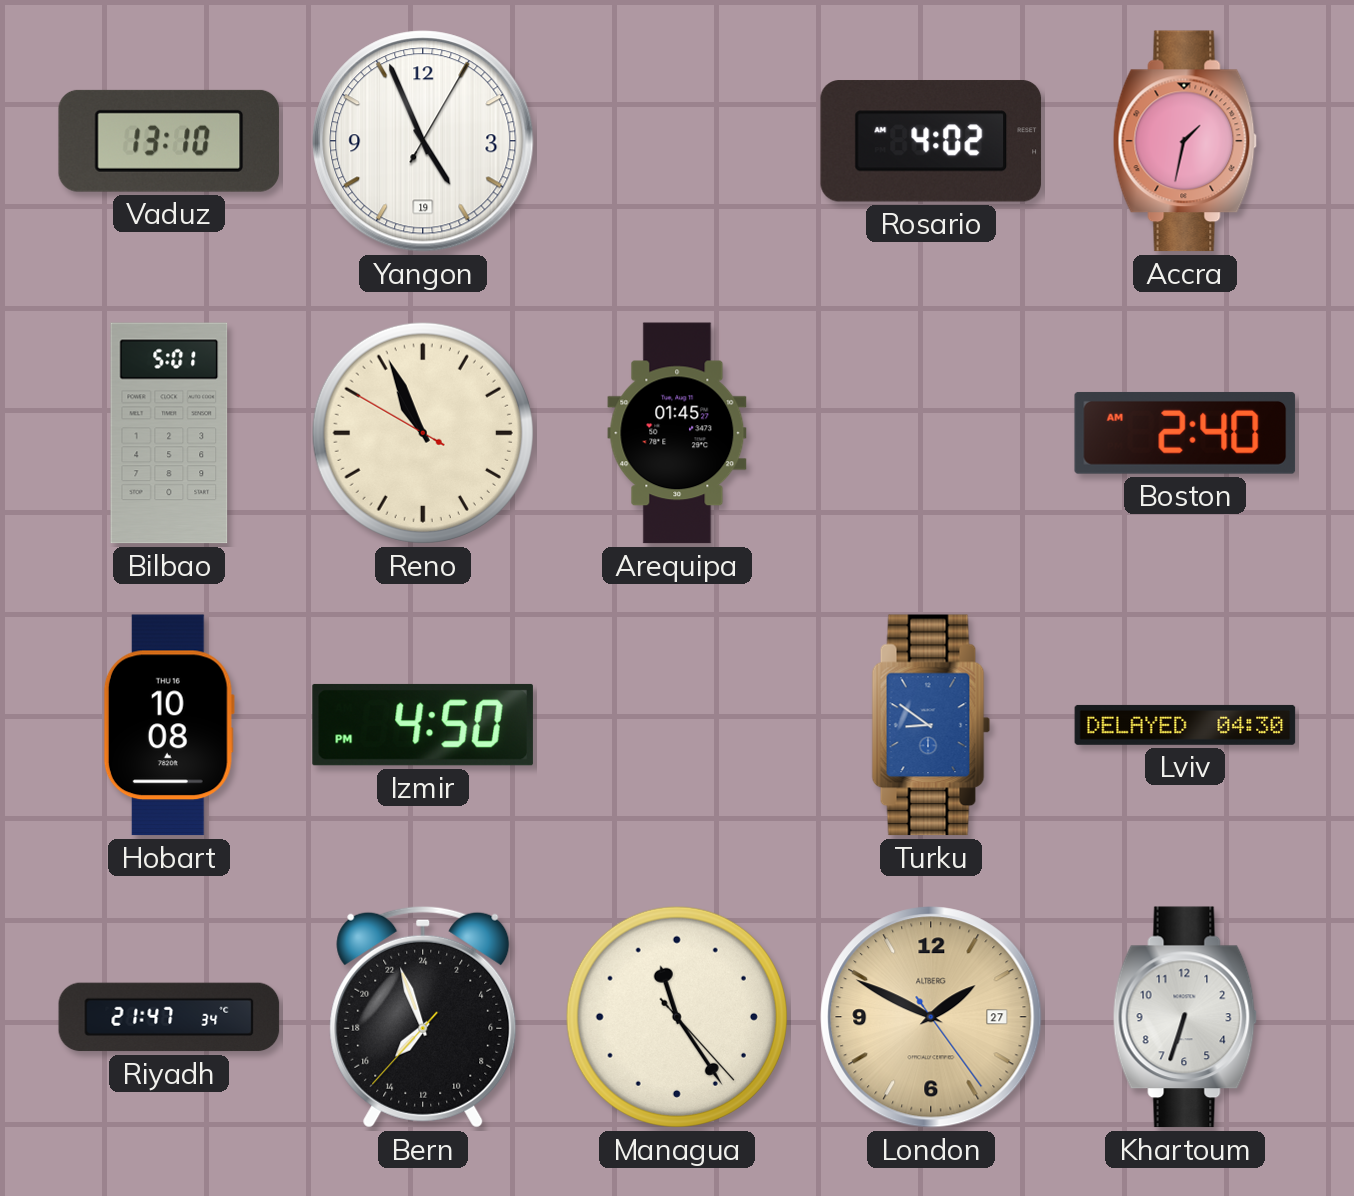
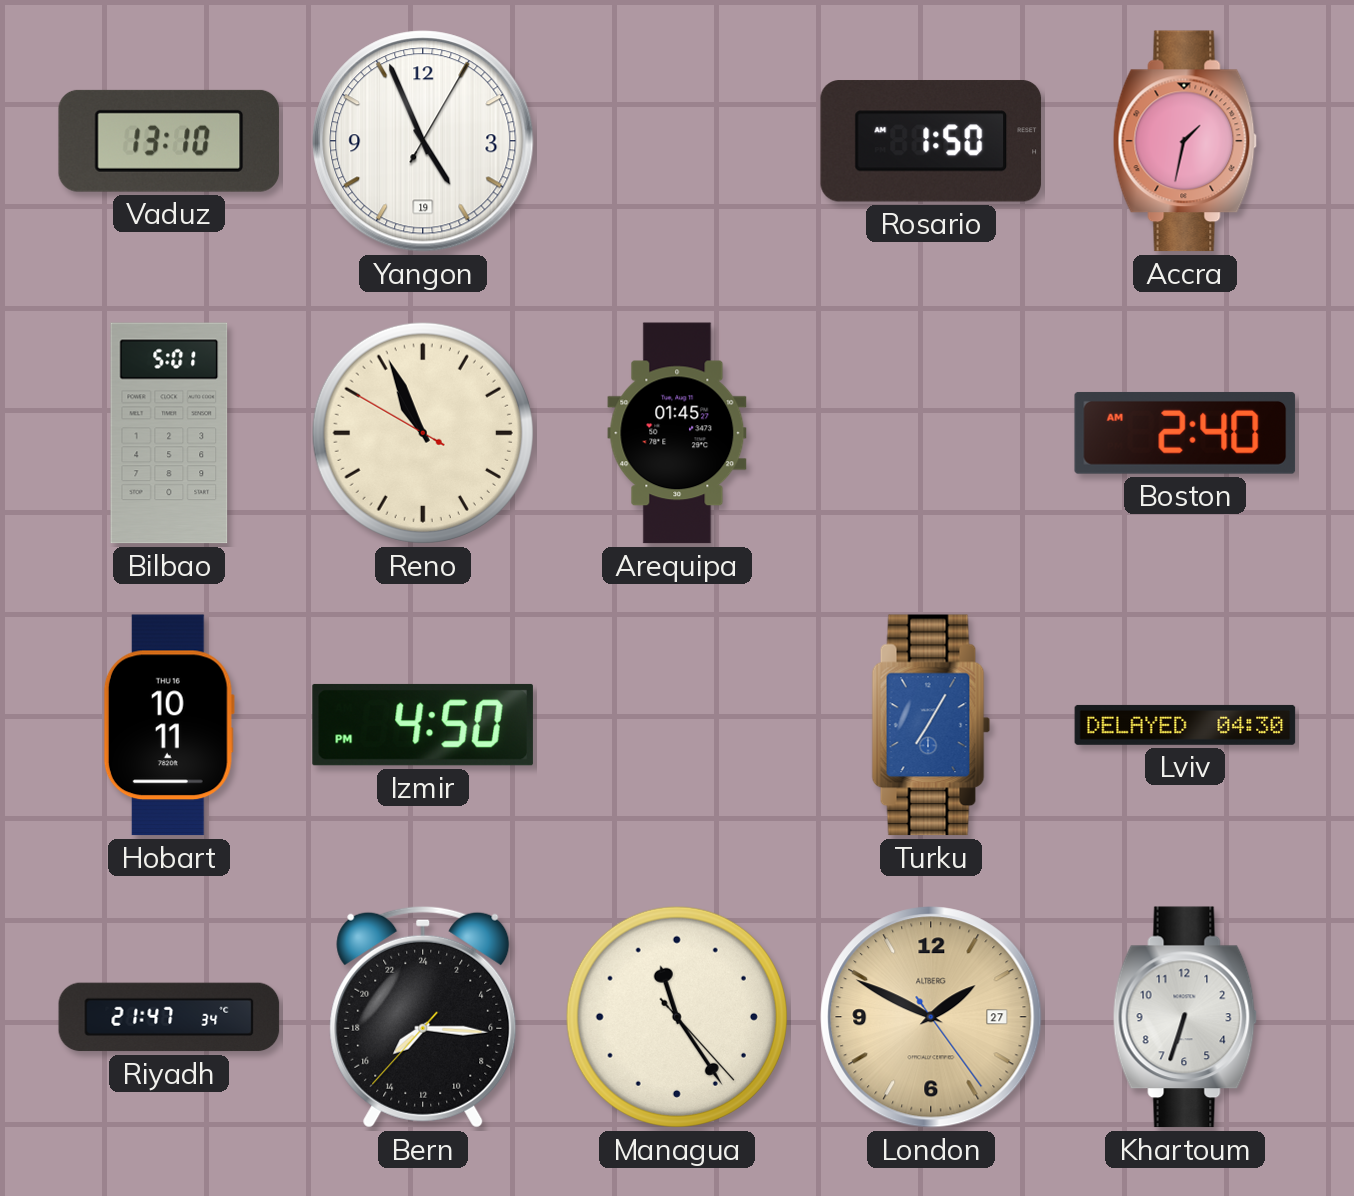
Rosario: 4:02 -> 1:50
Hobart: 10:08 -> 10:11
Turku: 8:51 -> 7:05
Bern: 14:56 -> 15:15
